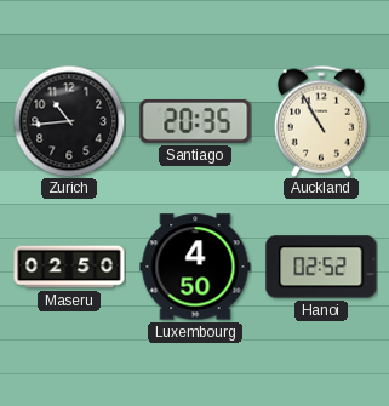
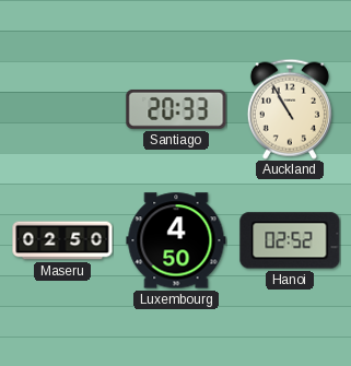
Zurich: 10:44 -> none
Santiago: 20:35 -> 20:33
